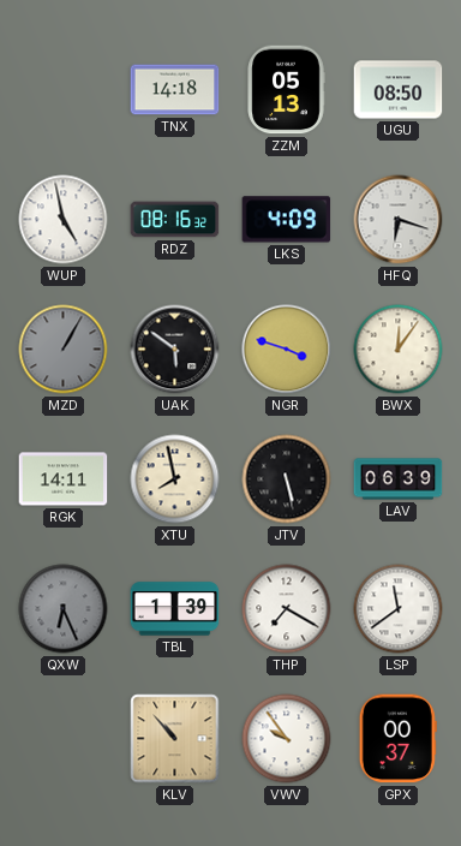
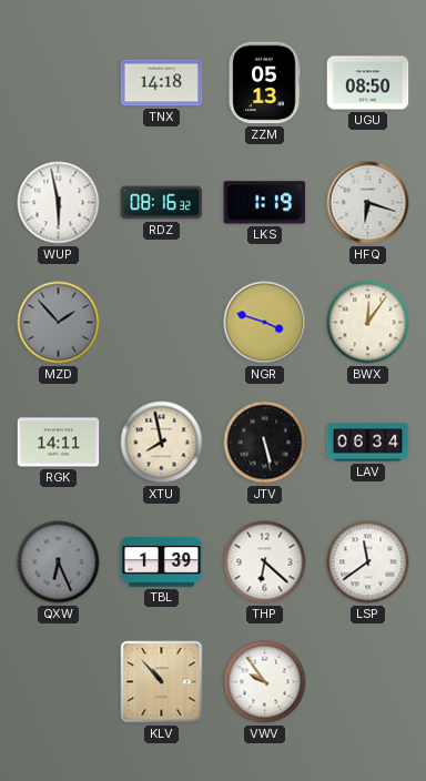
WUP: 4:58 -> 5:58
LKS: 4:09 -> 1:19
MZD: 1:05 -> 1:53
UAK: 5:51 -> none
LAV: 06:39 -> 06:34
THP: 7:20 -> 6:22
GPX: 00:37 -> none
